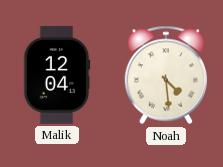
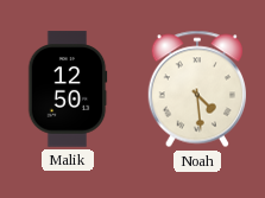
Malik: 12:04 -> 12:50
